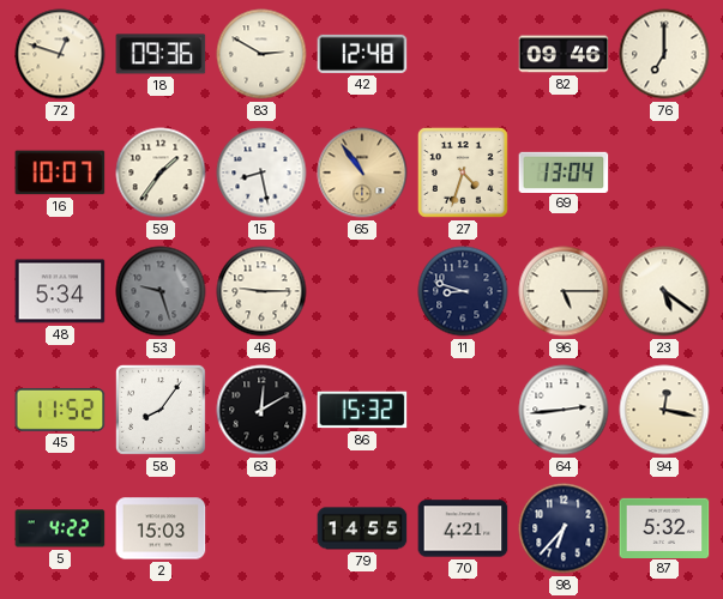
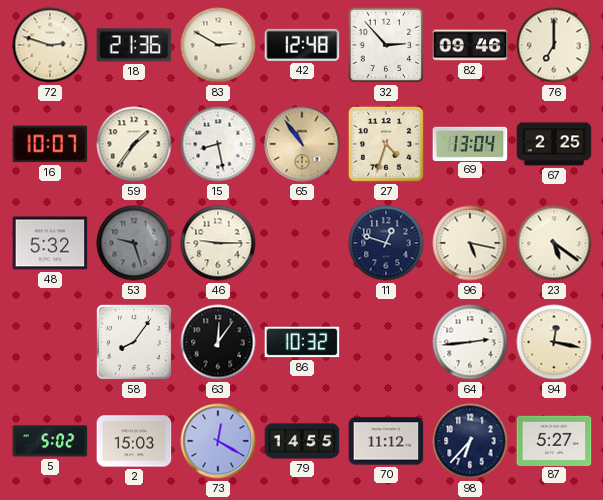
72: 12:48 -> 2:48
18: 09:36 -> 21:36
32: none -> 2:53
67: none -> 2:25
48: 5:34 -> 5:32
11: 8:48 -> 12:48
96: 5:15 -> 5:17
45: 11:52 -> none
63: 12:10 -> 12:06
86: 15:32 -> 10:32
5: 4:22 -> 5:02
73: none -> 12:20
70: 4:21 -> 11:12
87: 5:32 -> 5:27
